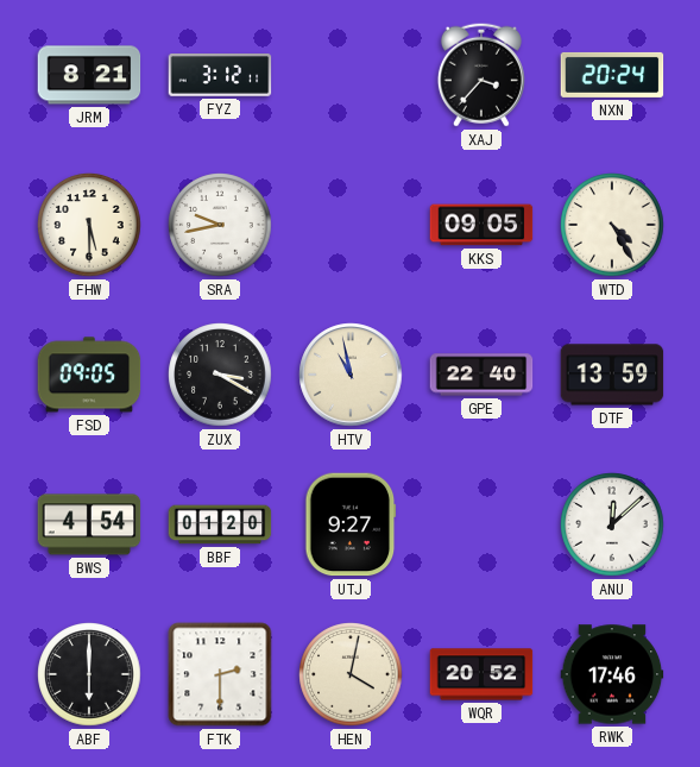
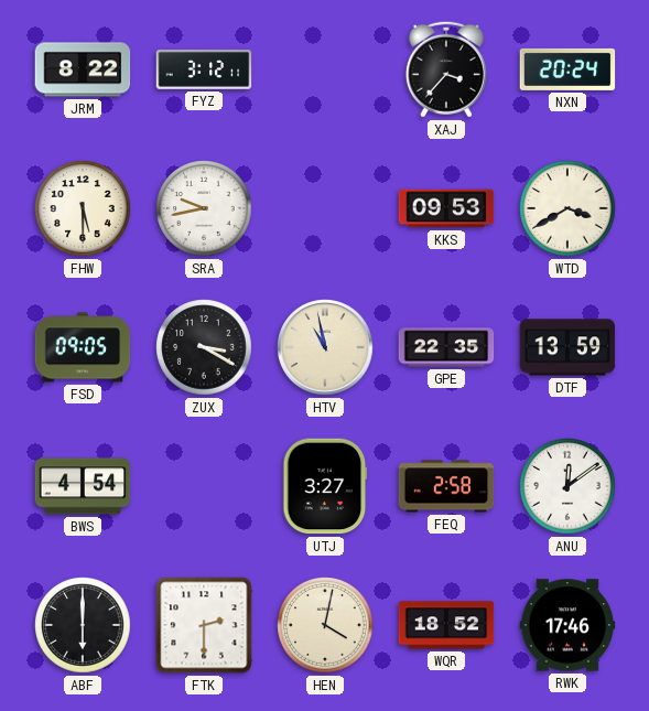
JRM: 8:21 -> 8:22
KKS: 09:05 -> 09:53
WTD: 4:25 -> 3:40
GPE: 22:40 -> 22:35
BBF: 01:20 -> none
UTJ: 9:27 -> 3:27
FEQ: none -> 2:58
ANU: 12:08 -> 12:09
WQR: 20:52 -> 18:52
